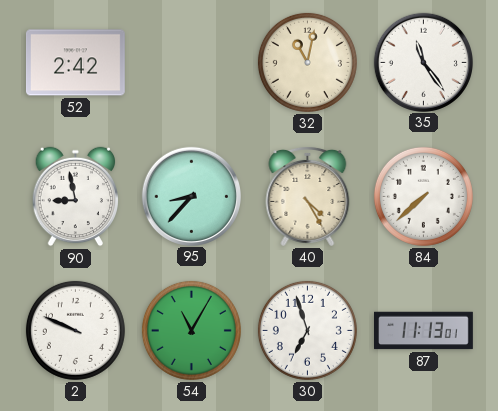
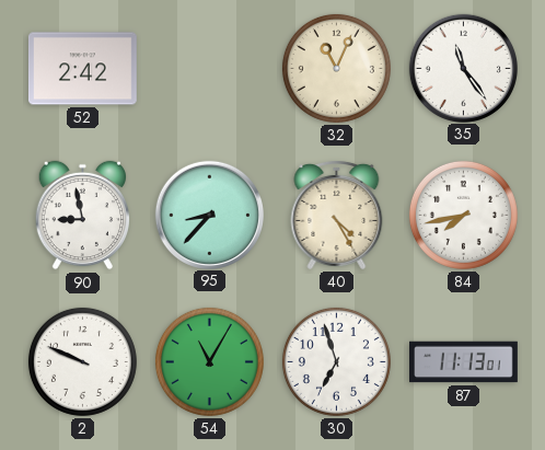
32: 11:02 -> 11:04
84: 7:38 -> 7:43
